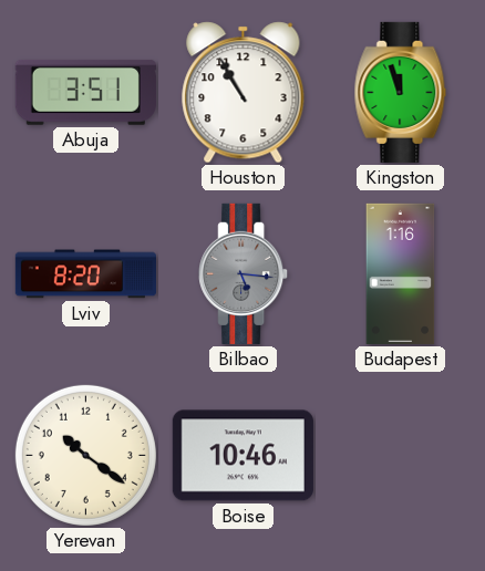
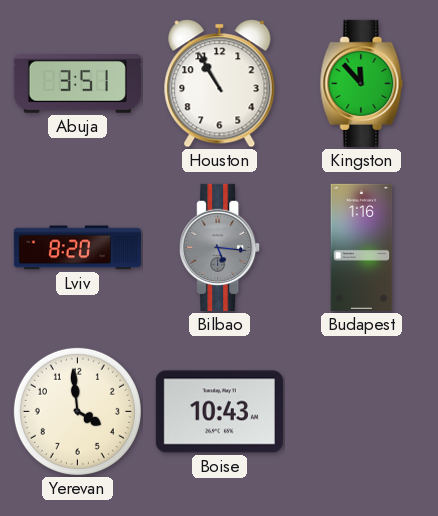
Kingston: 11:57 -> 11:53
Yerevan: 10:21 -> 3:59
Boise: 10:46 -> 10:43
